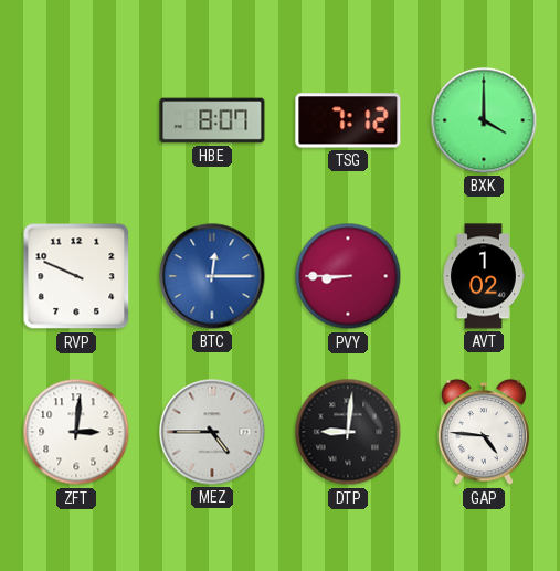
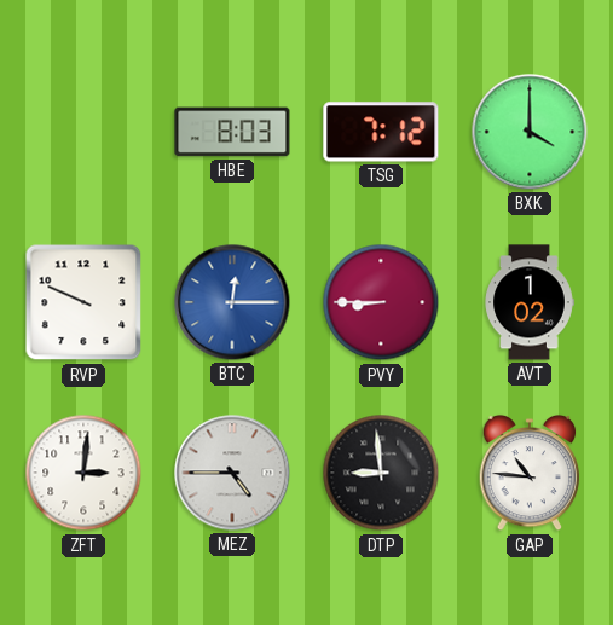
HBE: 8:07 -> 8:03
DTP: 9:01 -> 8:59
GAP: 4:46 -> 10:46
